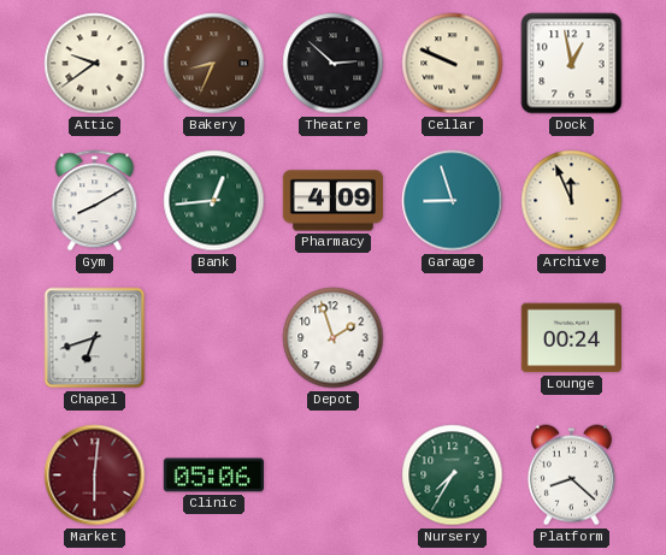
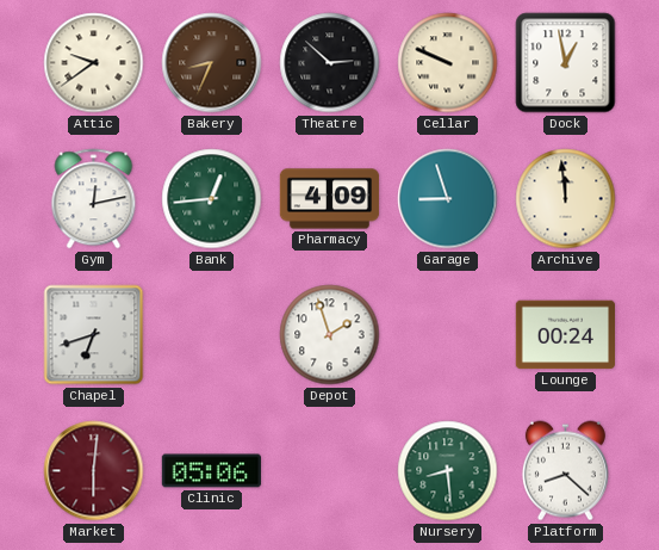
Gym: 8:10 -> 12:13
Archive: 11:56 -> 11:59
Nursery: 7:35 -> 8:29
